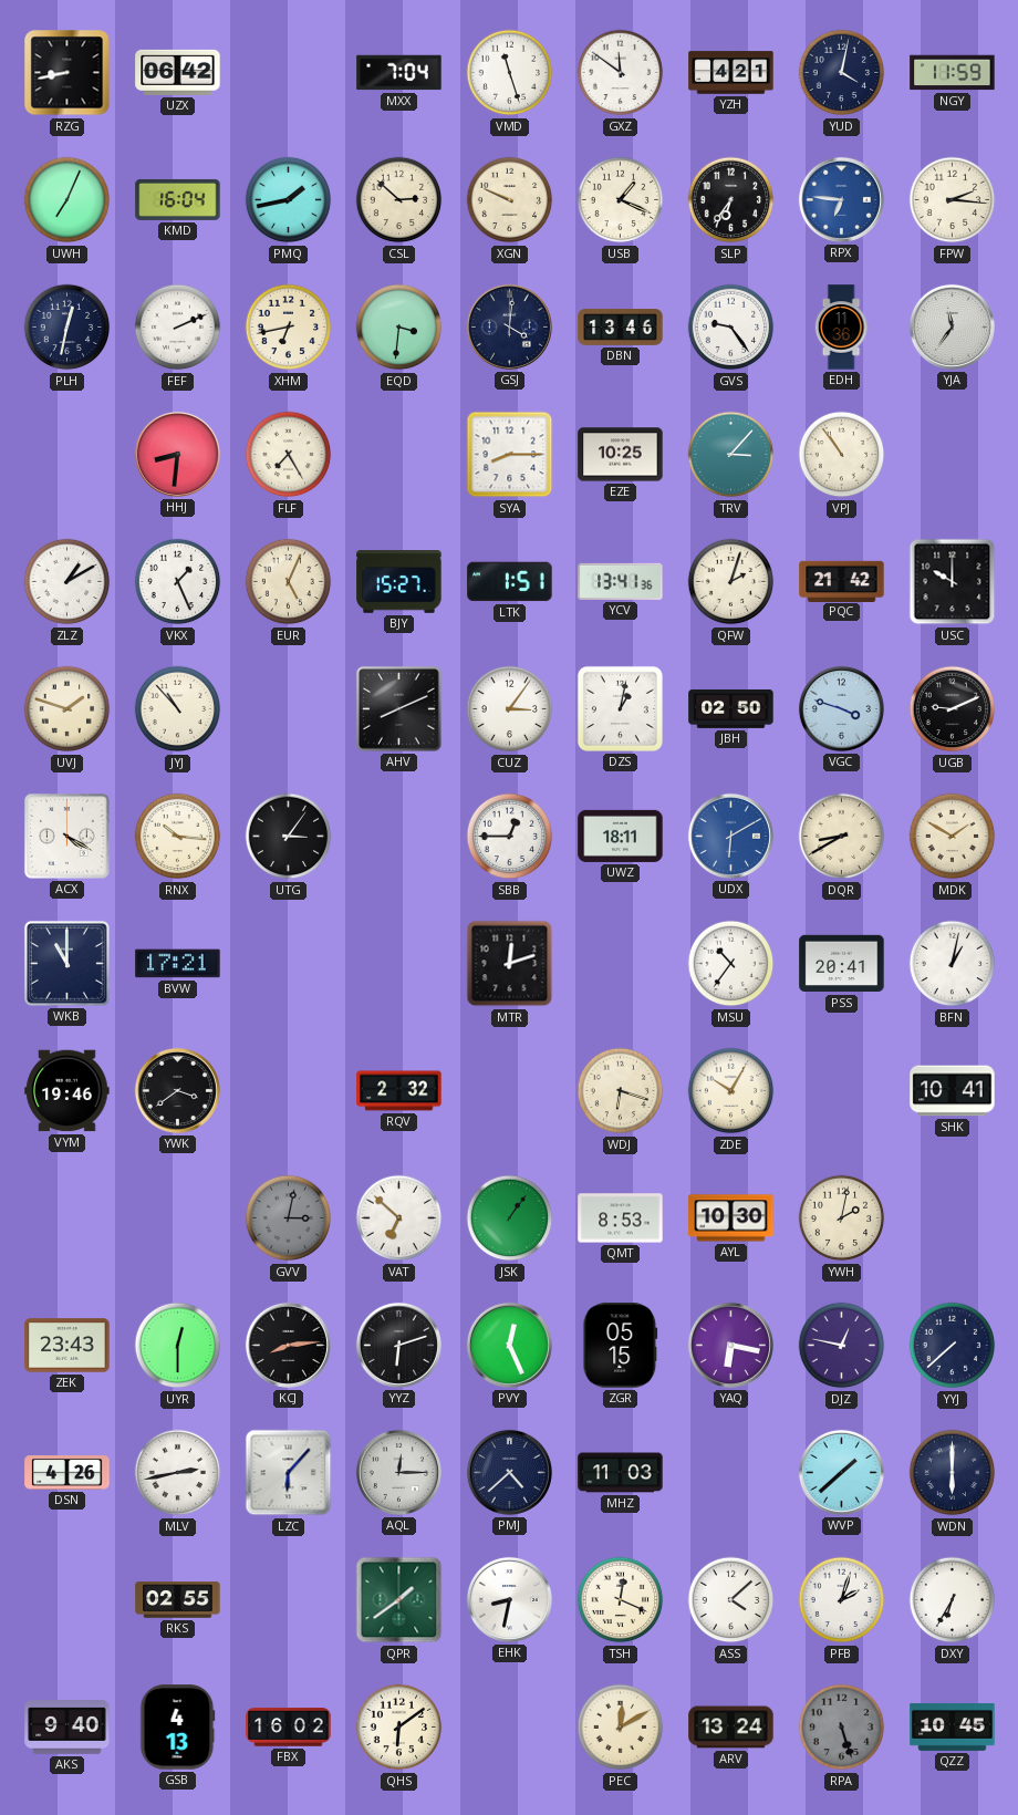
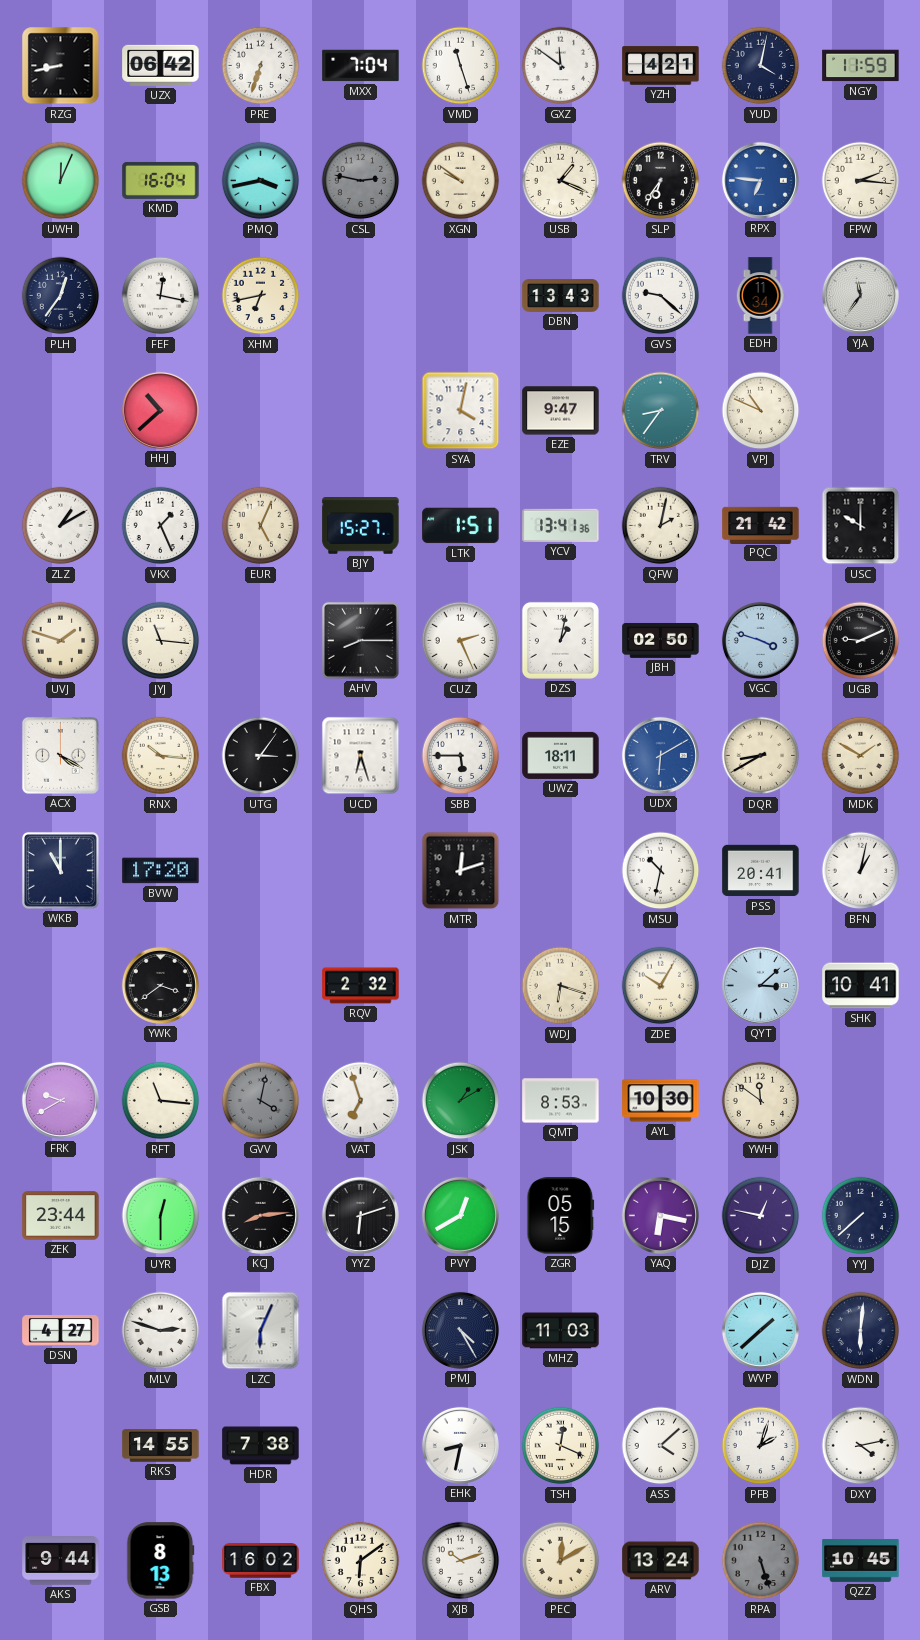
PRE: none -> 6:33
UWH: 7:04 -> 12:04
PMQ: 1:43 -> 3:43
CSL: 2:52 -> 2:47
CSL dial: cream -> grey
XGN: 9:49 -> 9:51
PLH: 12:32 -> 12:36
FEF: 2:11 -> 12:17
EQD: 3:31 -> none
GSJ: 4:01 -> none
DBN: 13:46 -> 13:43
GVS: 9:24 -> 9:22
EDH: 11:36 -> 11:34
HHJ: 8:31 -> 10:38
FLF: 7:25 -> none
SYA: 8:15 -> 4:02
EZE: 10:25 -> 9:47
TRV: 3:07 -> 8:36
VPJ: 10:54 -> 10:49
QFW: 2:03 -> 2:02
JYJ: 10:53 -> 11:16
AHV: 8:11 -> 8:15
CUZ: 3:06 -> 2:26
UCD: none -> 6:27
SBB: 12:45 -> 5:45
BVW: 17:21 -> 17:20
MSU: 10:36 -> 10:32
VYM: 19:46 -> none
QYT: none -> 3:08
FRK: none -> 9:40
RFT: none -> 11:16
GVV: 3:02 -> 4:02
VAT: 6:52 -> 6:57
JSK: 1:06 -> 1:10
YWH: 2:02 -> 11:51
ZEK: 23:43 -> 23:44
PVY: 12:26 -> 12:40
DSN: 4:26 -> 4:27
MLV: 2:43 -> 2:48
LZC: 6:07 -> 6:04
AQL: 12:15 -> none
PMJ: 4:38 -> 4:25
WDN: 6:00 -> 6:01
RKS: 02:55 -> 14:55
HDR: none -> 7:38
QPR: 1:39 -> none
DXY: 6:35 -> 4:13
AKS: 9:40 -> 9:44
GSB: 4:13 -> 8:13
XJB: none -> 10:12
